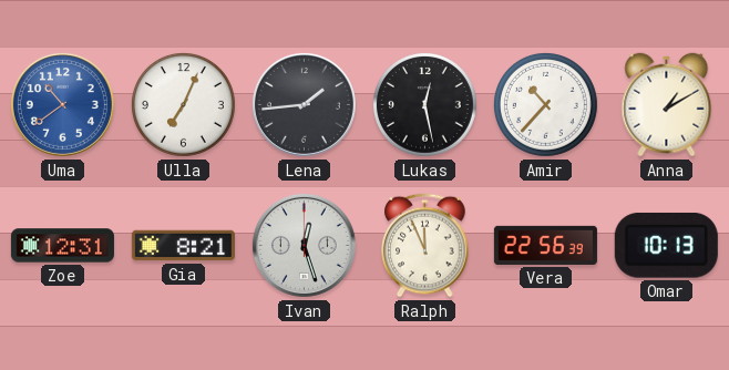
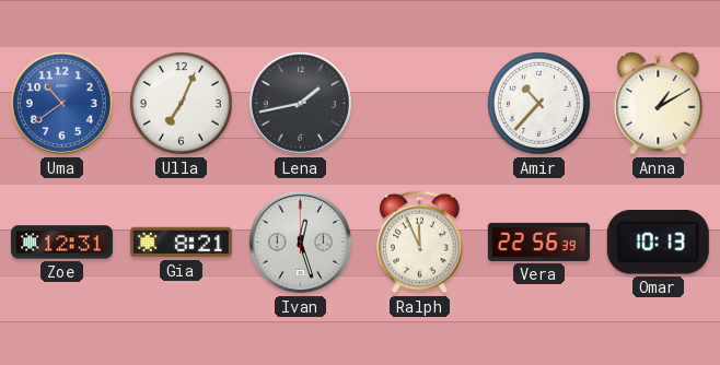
Lena: 1:44 -> 1:43
Lukas: 12:28 -> none
